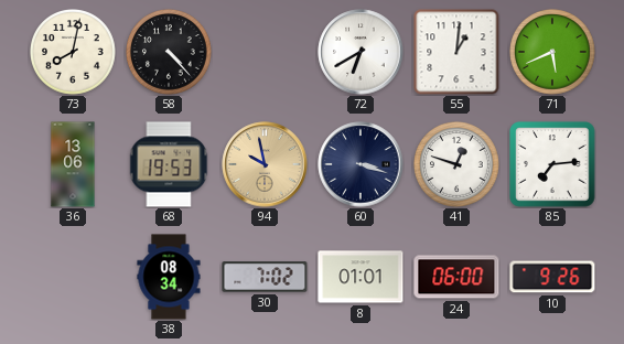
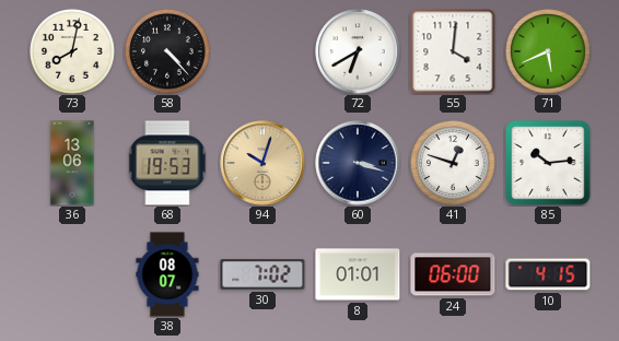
55: 1:01 -> 4:01
94: 9:58 -> 10:03
85: 7:14 -> 10:14
38: 08:34 -> 08:07
10: 9:26 -> 4:15
